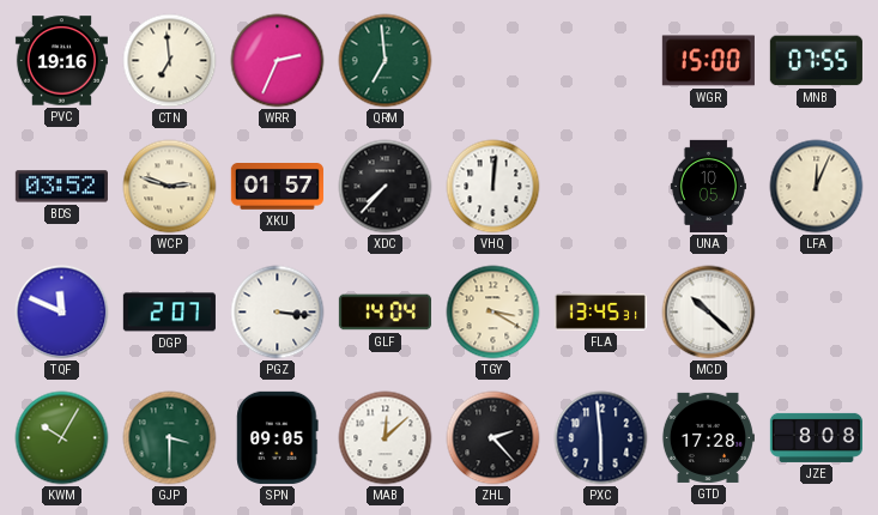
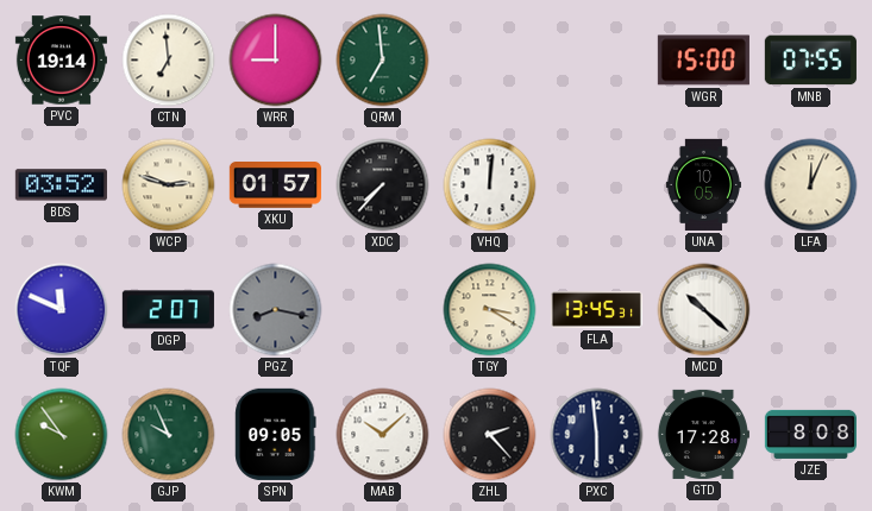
PVC: 19:16 -> 19:14
WRR: 2:34 -> 9:00
PGZ: 3:16 -> 8:17
PGZ dial: white -> grey
GLF: 14:04 -> none
KWM: 10:05 -> 9:54
GJP: 3:30 -> 9:56
MAB: 12:08 -> 10:08
